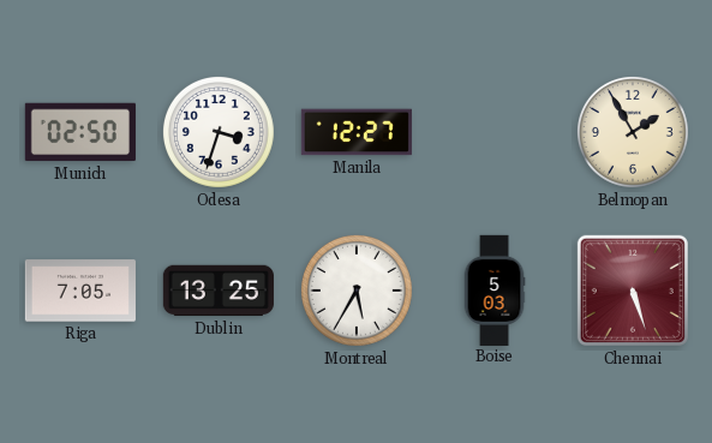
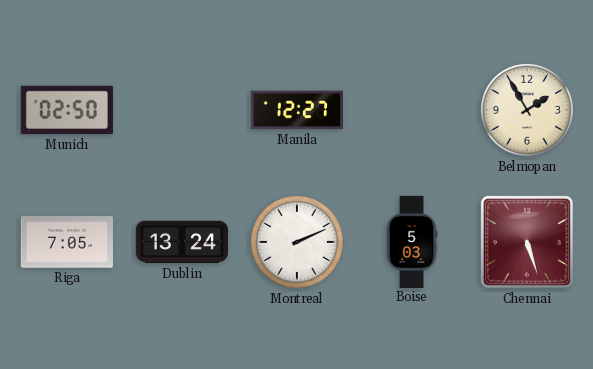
Odesa: 3:33 -> none
Dublin: 13:25 -> 13:24
Montreal: 5:35 -> 2:11
